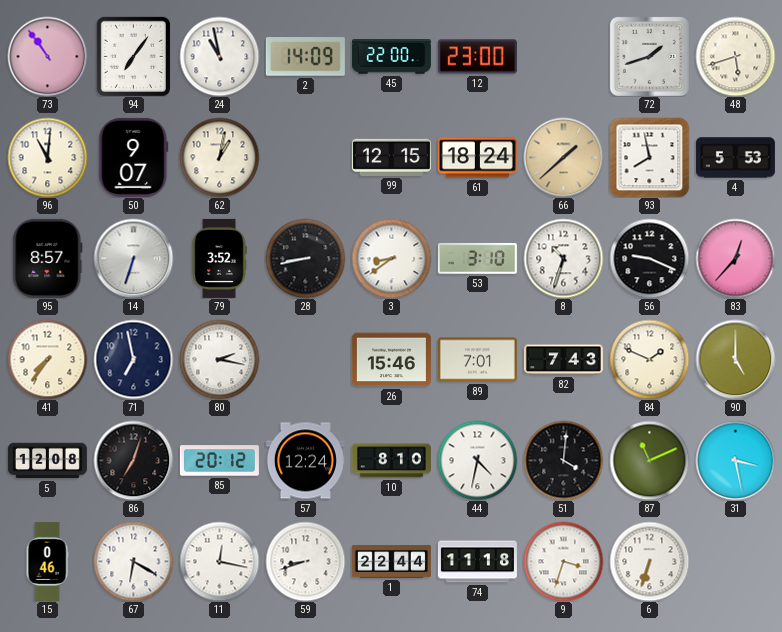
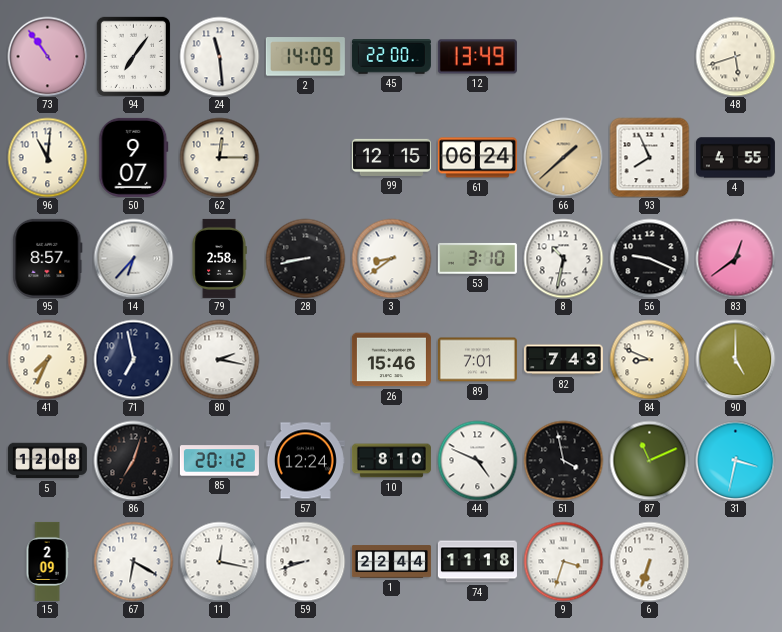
24: 10:58 -> 11:29
12: 23:00 -> 13:49
72: 1:42 -> none
62: 1:02 -> 12:15
61: 18:24 -> 06:24
93: 7:58 -> 7:56
4: 5:53 -> 4:55
14: 6:33 -> 6:37
79: 3:52 -> 2:58
8: 10:33 -> 10:32
83: 12:37 -> 12:39
41: 7:36 -> 7:34
84: 1:49 -> 8:49
44: 4:32 -> 4:49
51: 4:01 -> 3:58
31: 3:28 -> 3:32
15: 0:46 -> 2:09
